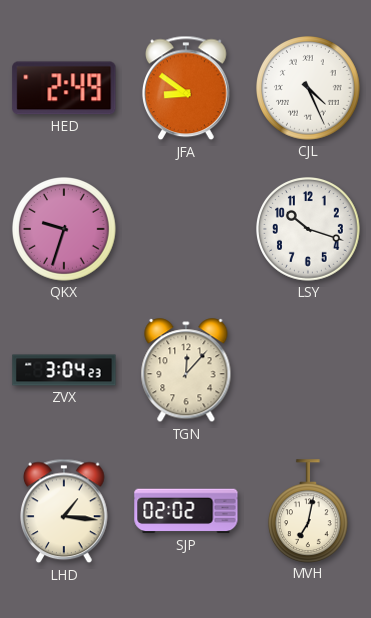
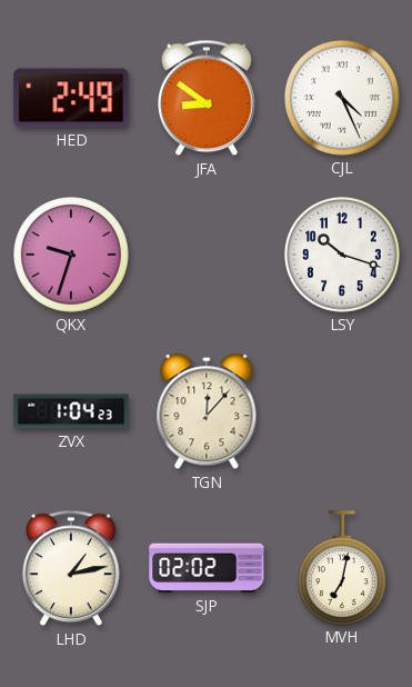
ZVX: 3:04 -> 1:04
LHD: 1:16 -> 1:13
